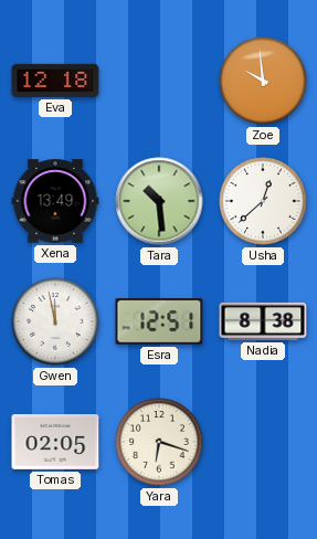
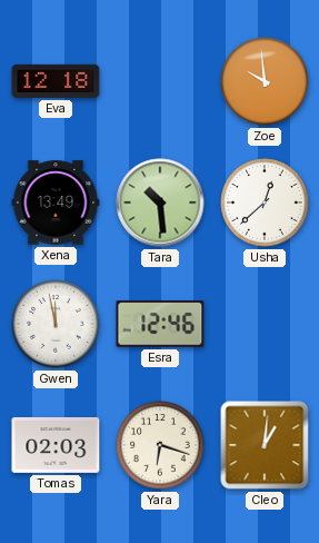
Esra: 12:51 -> 12:46
Nadia: 8:38 -> none
Tomas: 02:05 -> 02:03
Cleo: none -> 1:01
